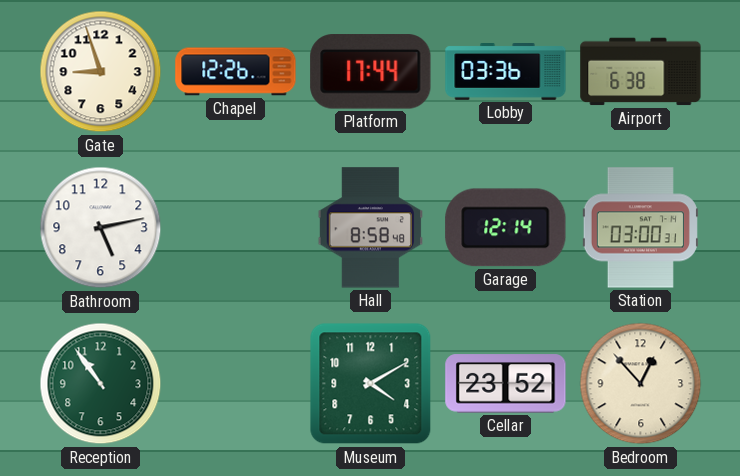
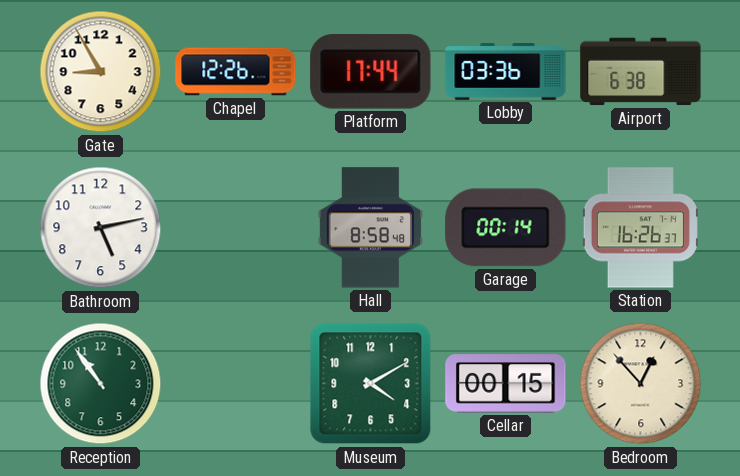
Gate: 8:57 -> 8:55
Garage: 12:14 -> 00:14
Station: 03:00 -> 16:26
Cellar: 23:52 -> 00:15
